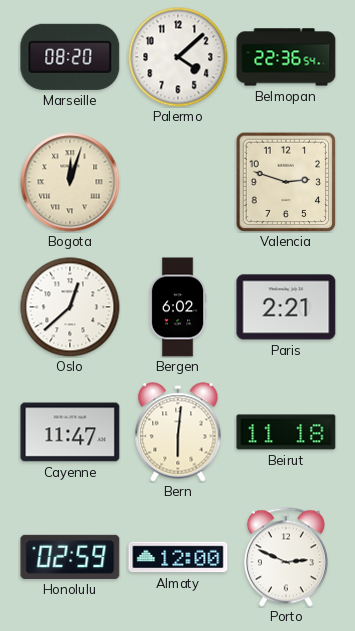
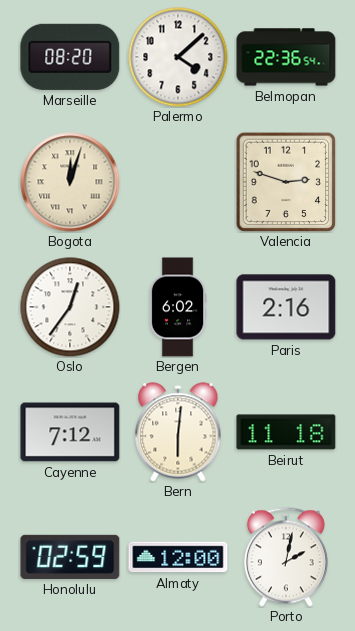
Oslo: 12:38 -> 12:36
Paris: 2:21 -> 2:16
Cayenne: 11:47 -> 7:12
Porto: 2:49 -> 2:02
